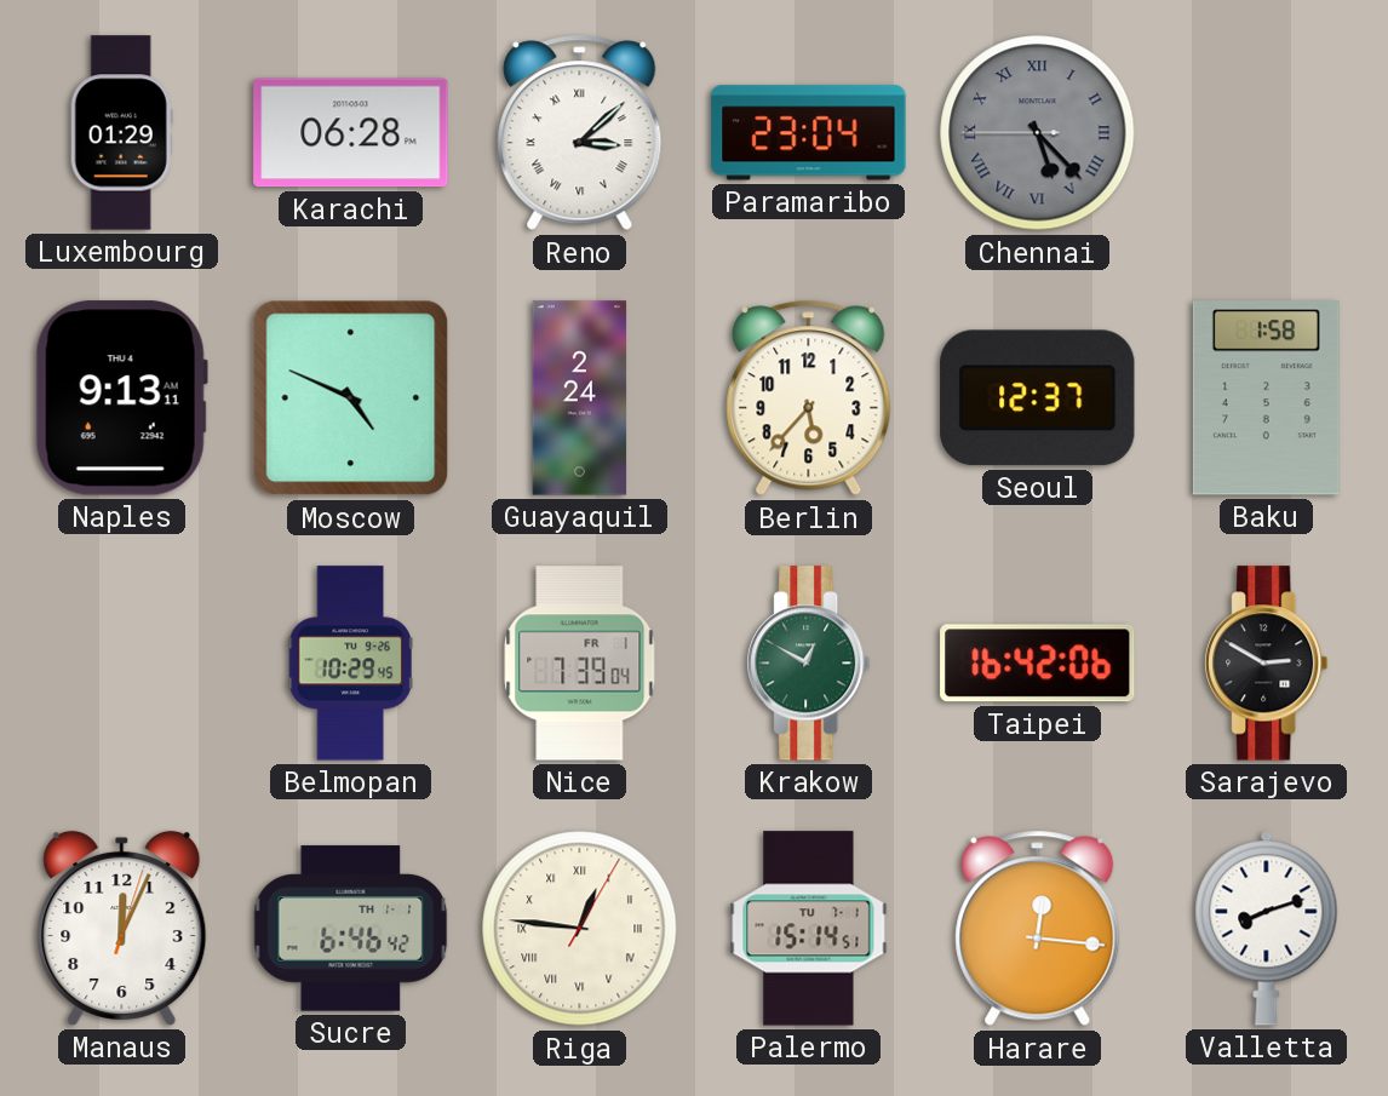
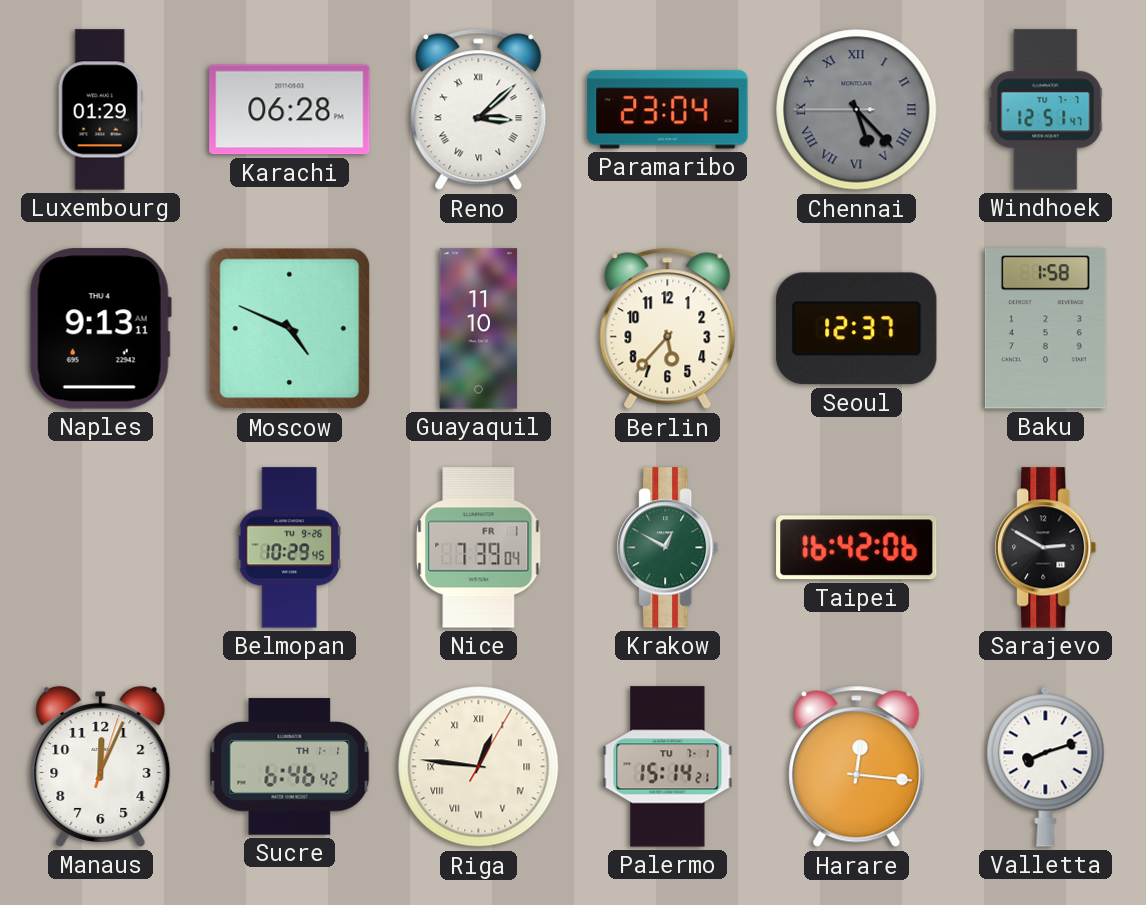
Windhoek: none -> 12:51
Guayaquil: 2:24 -> 11:10
Palermo: 15:14:51 -> 15:14:21
